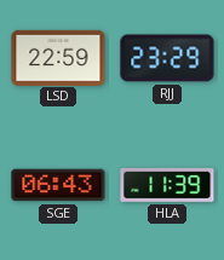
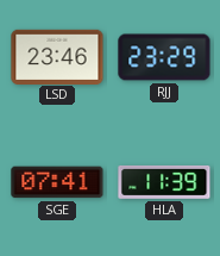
LSD: 22:59 -> 23:46
SGE: 06:43 -> 07:41
